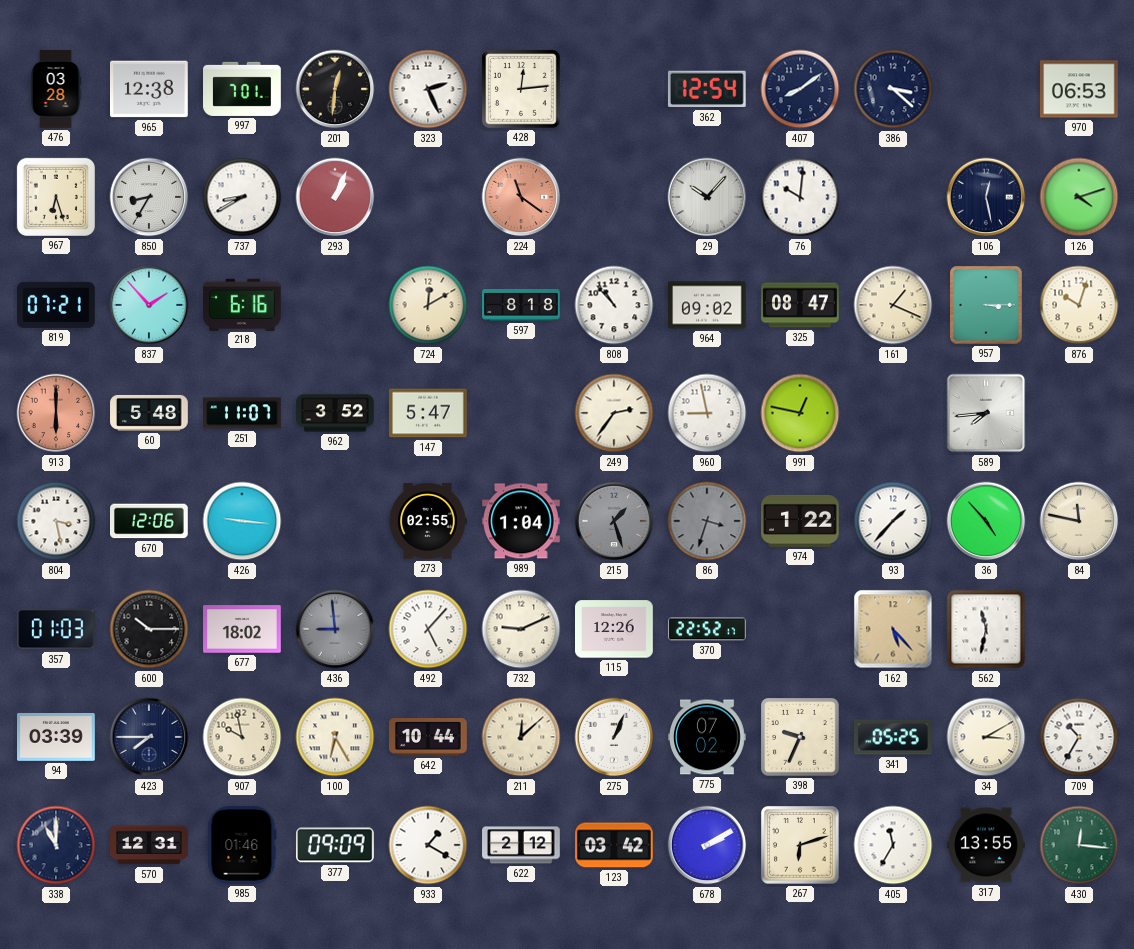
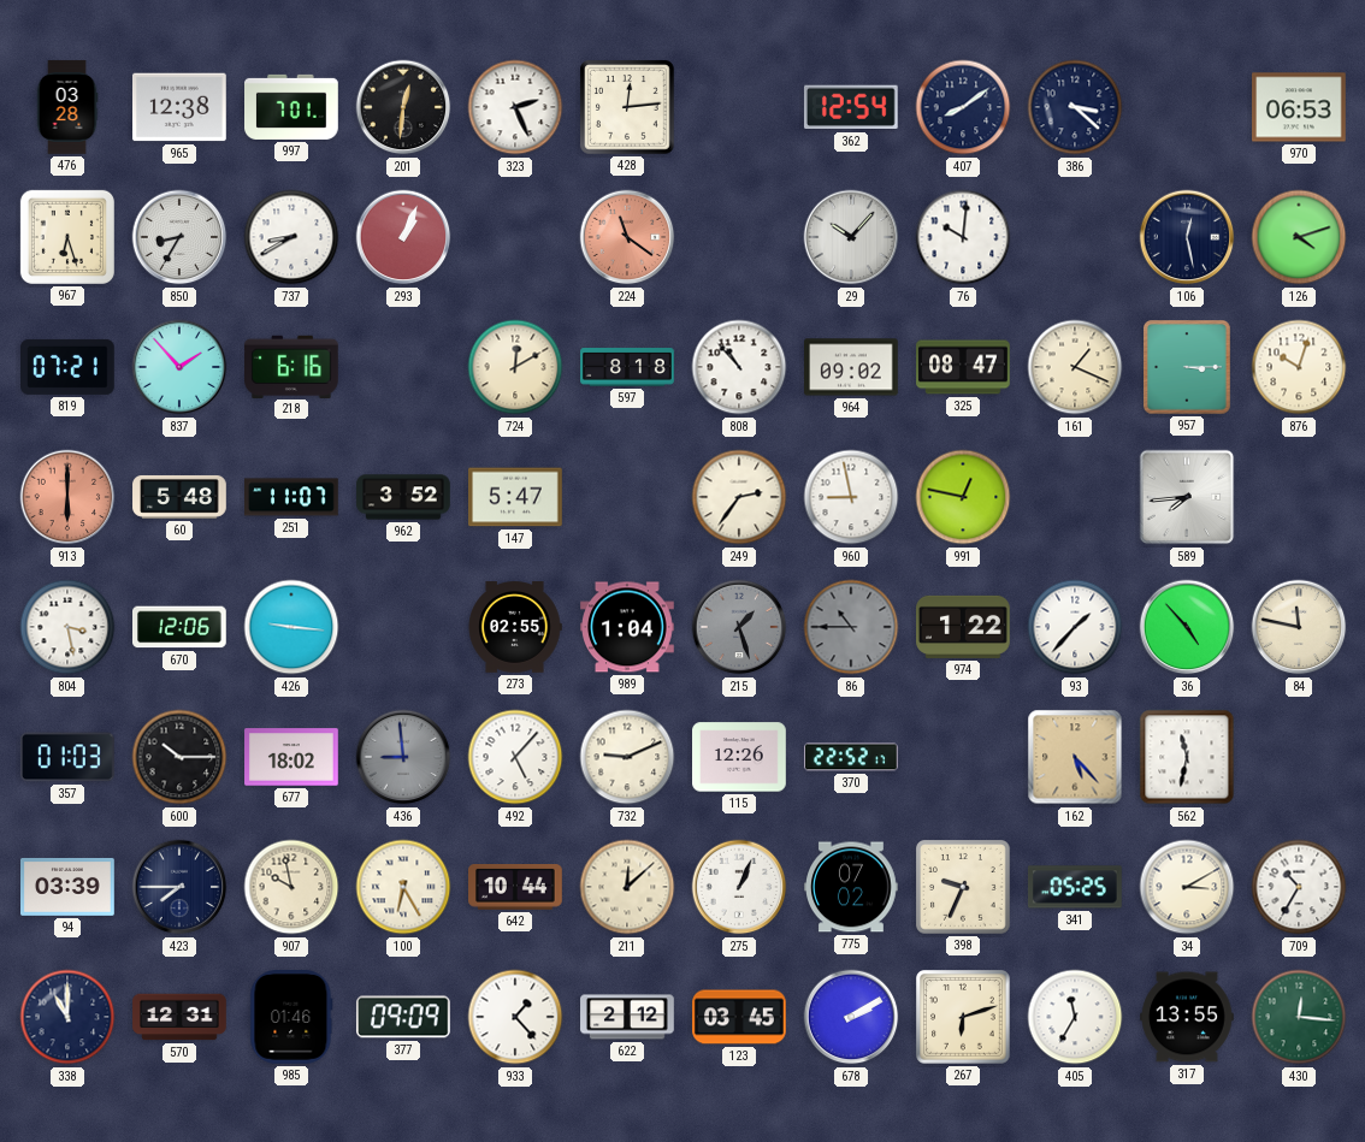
86: 3:33 -> 10:45
933: 1:20 -> 1:23
123: 03:42 -> 03:45
